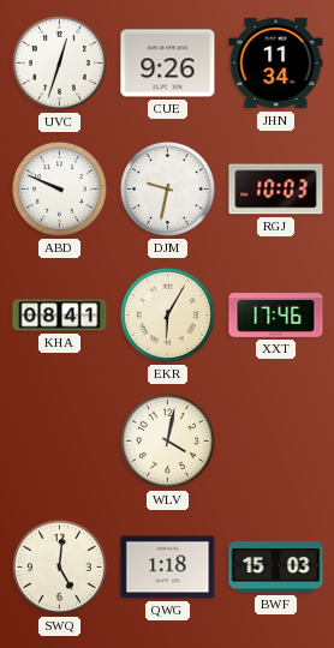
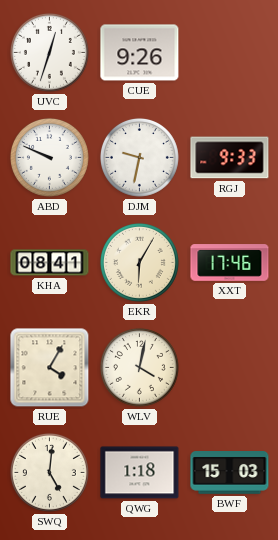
JHN: 11:34 -> none
RGJ: 10:03 -> 9:33
RUE: none -> 4:05
